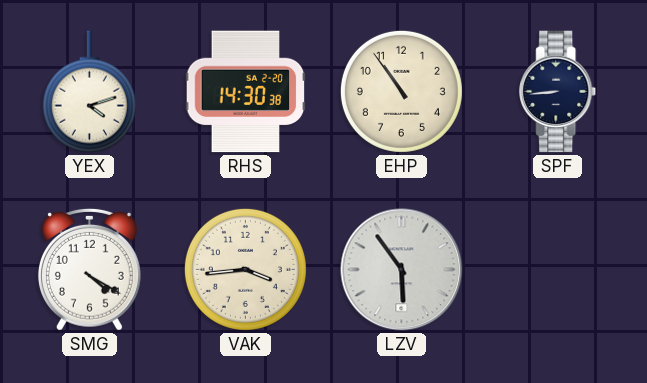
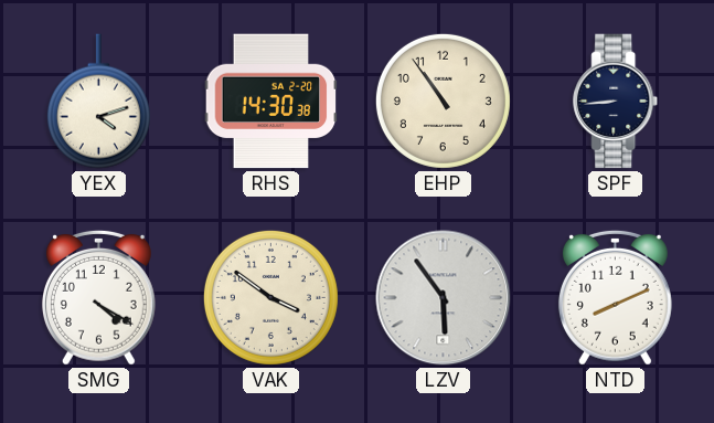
VAK: 3:44 -> 3:51
NTD: none -> 8:11
